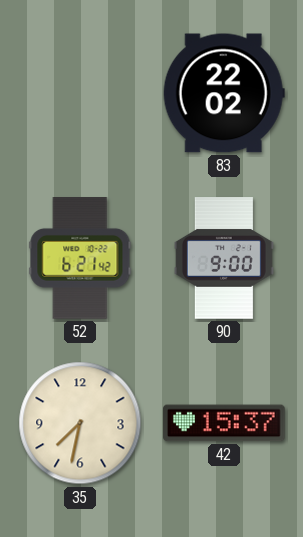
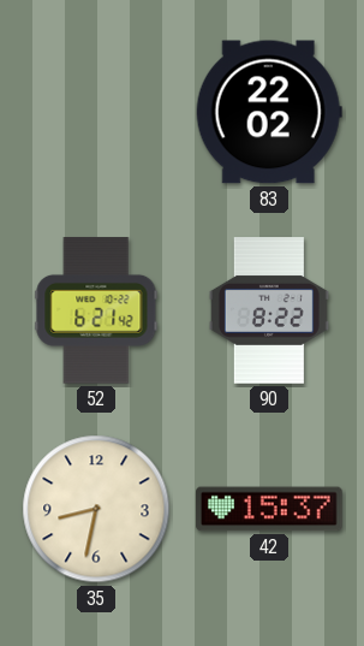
90: 9:00 -> 8:22
35: 7:32 -> 8:32
